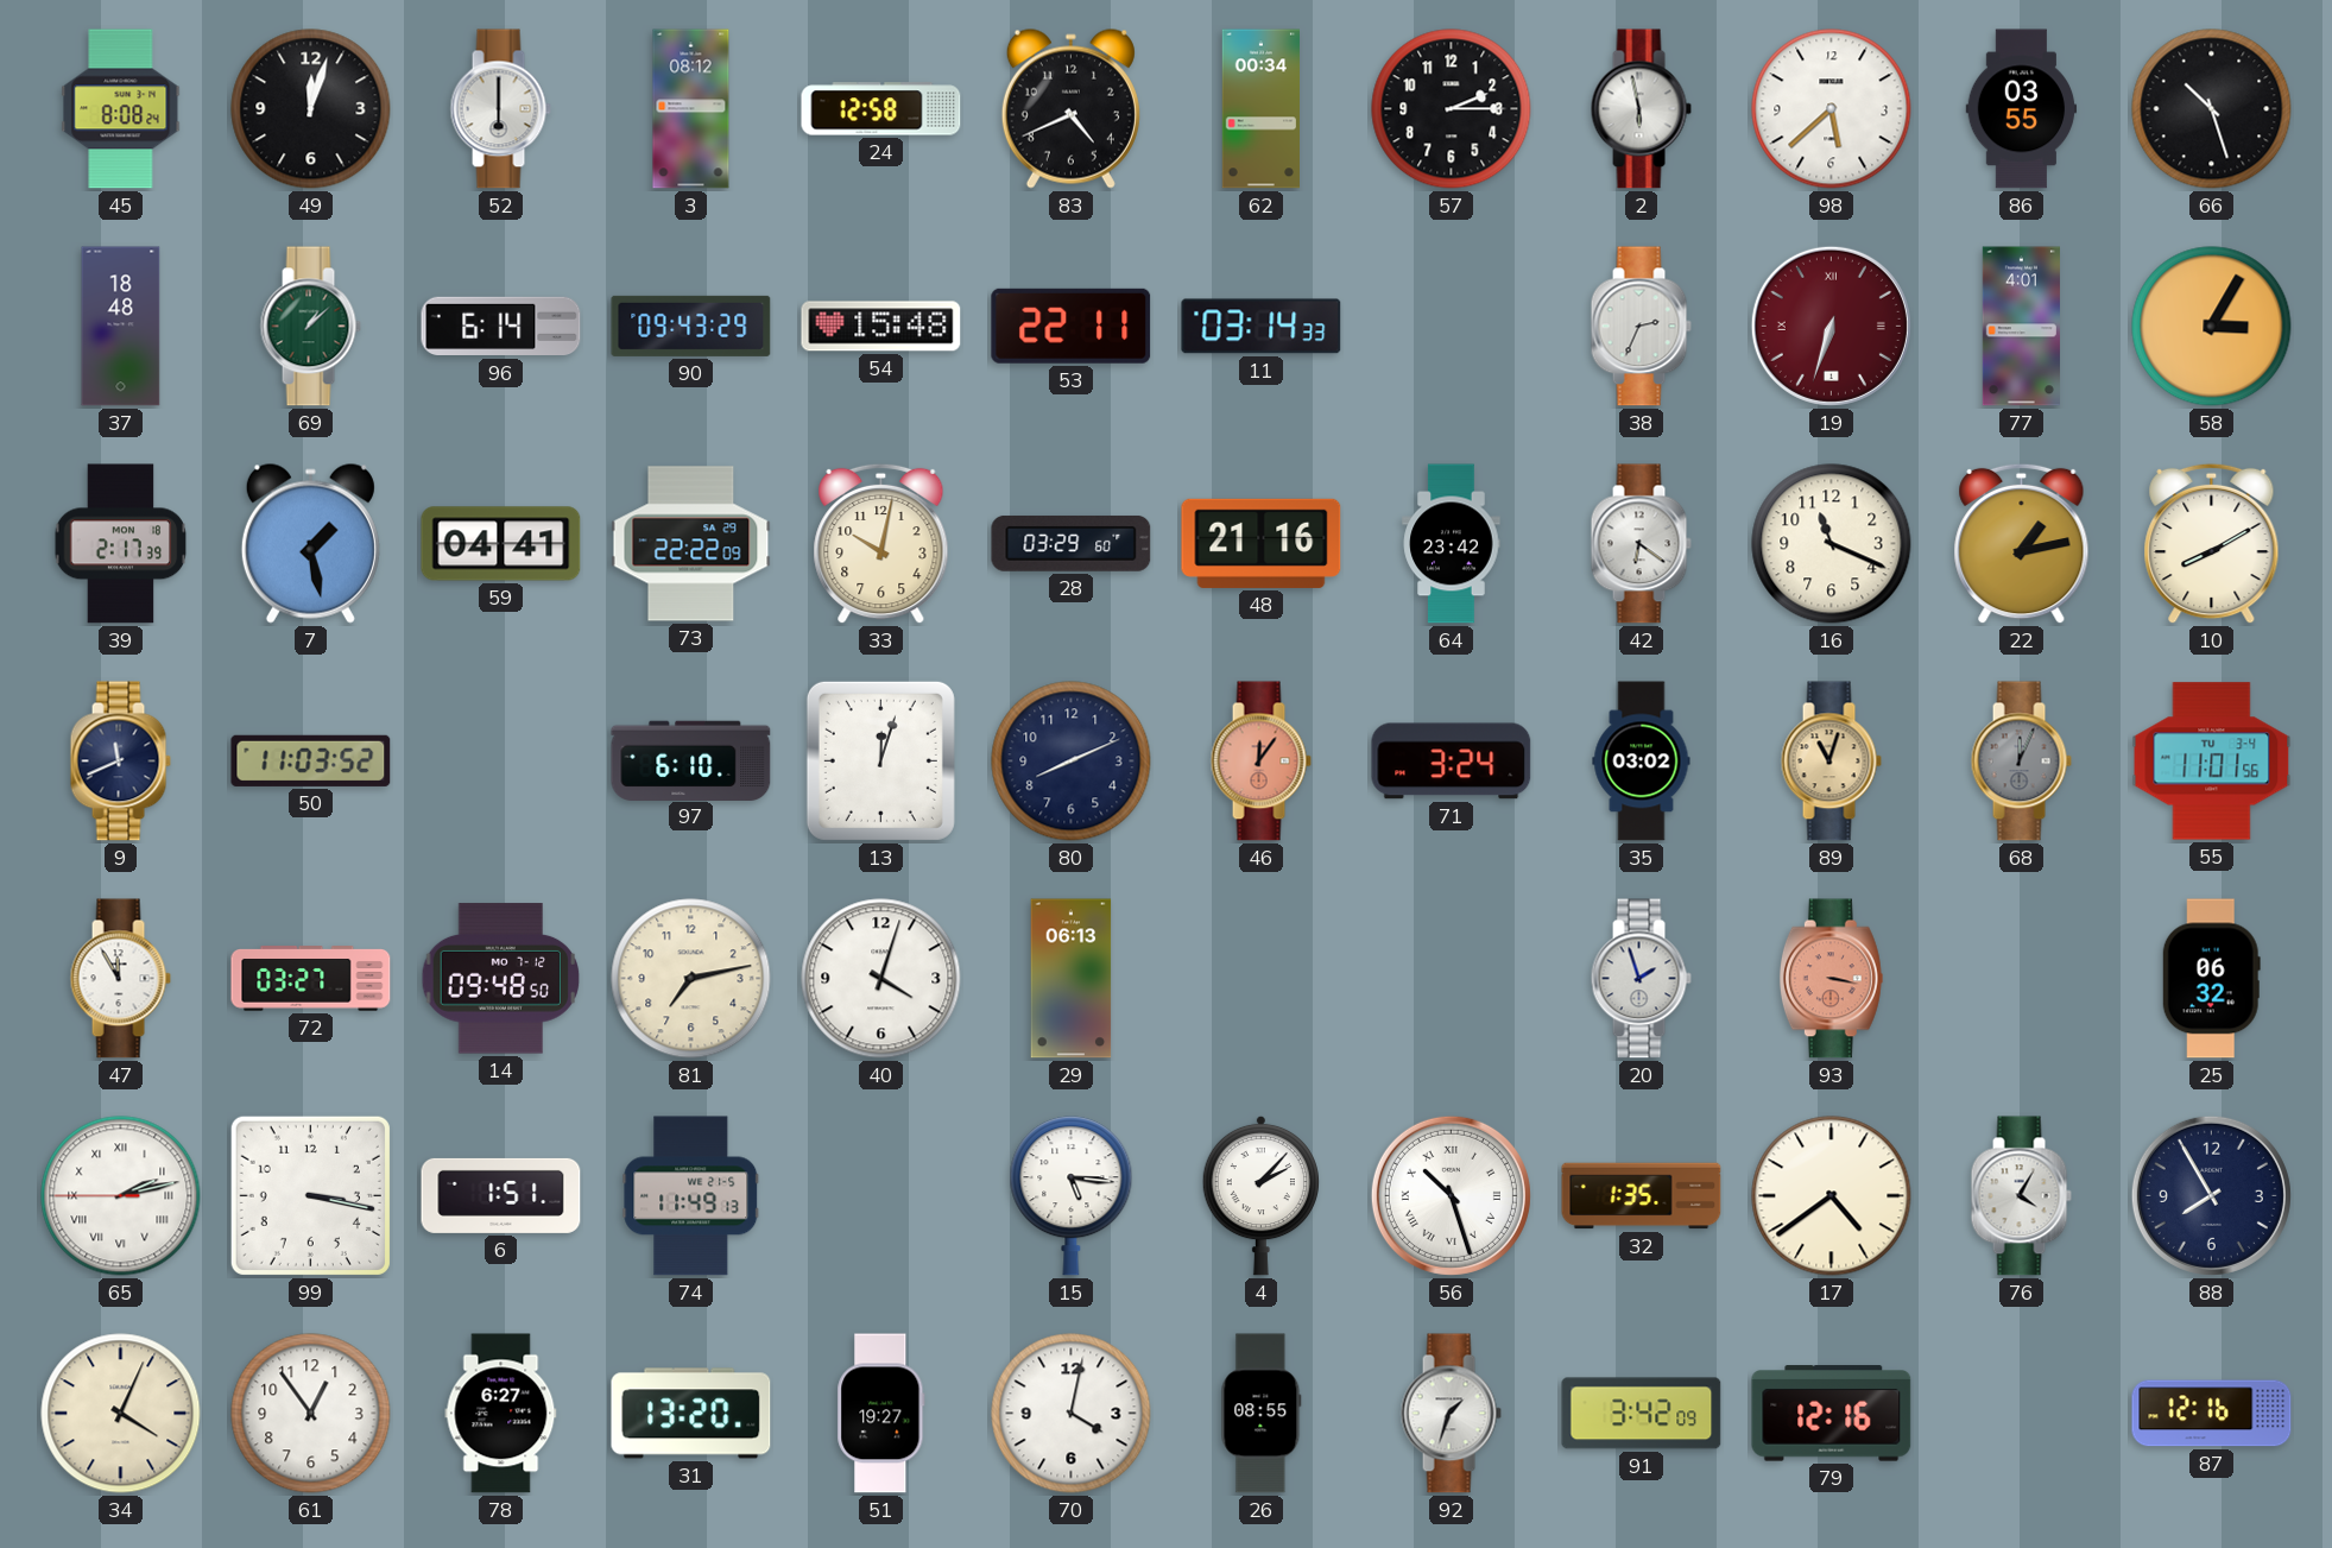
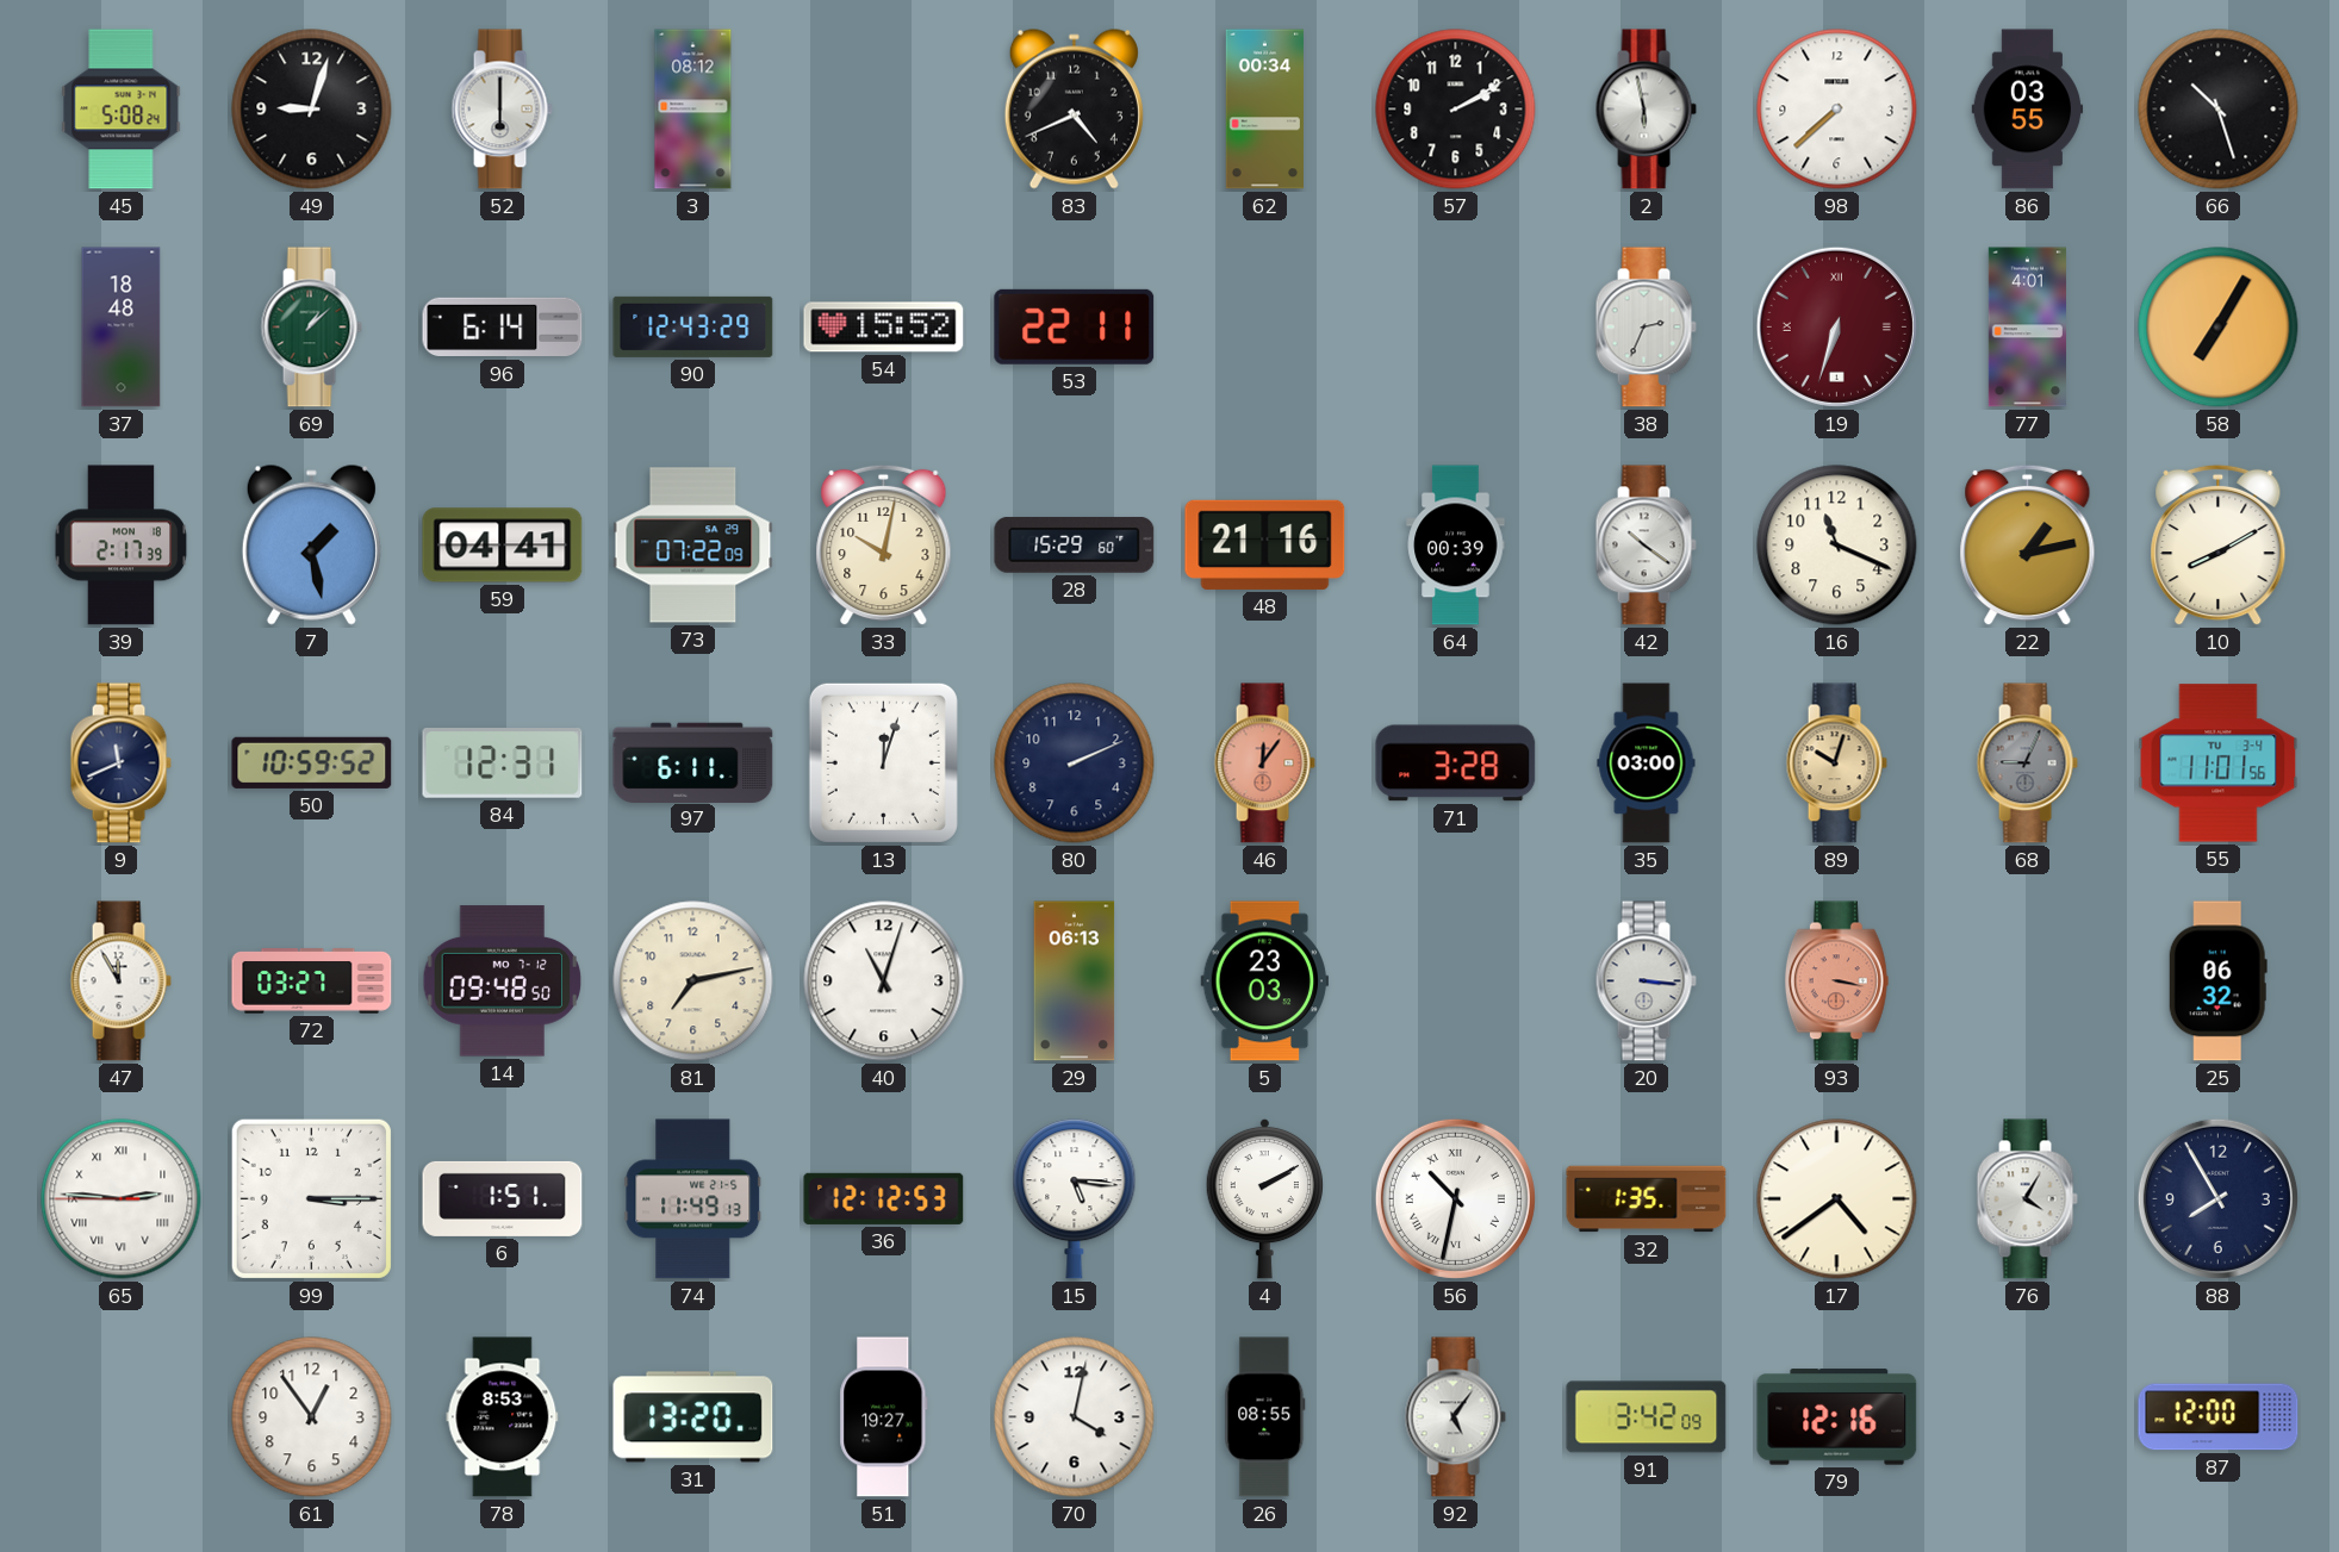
45: 8:08 -> 5:08
49: 12:03 -> 9:03
24: 12:58 -> none
57: 2:15 -> 2:10
98: 5:38 -> 7:38
90: 09:43 -> 12:43
54: 15:48 -> 15:52
11: 03:14 -> none
58: 3:05 -> 7:05
73: 22:22 -> 07:22
28: 03:29 -> 15:29
64: 23:42 -> 00:39
42: 6:21 -> 10:21
50: 11:03 -> 10:59
84: none -> 12:31
97: 6:10 -> 6:11
80: 8:11 -> 2:11
71: 3:24 -> 3:28
35: 03:02 -> 03:00
89: 11:03 -> 10:03
68: 12:04 -> 9:04
40: 4:03 -> 11:03
5: none -> 23:03
20: 1:57 -> 3:16
65: 2:12 -> 2:45
99: 3:17 -> 3:15
36: none -> 12:12
4: 2:07 -> 2:10
56: 10:27 -> 10:32
34: 4:04 -> none
78: 6:27 -> 8:53
92: 1:33 -> 5:06
87: 12:16 -> 12:00
